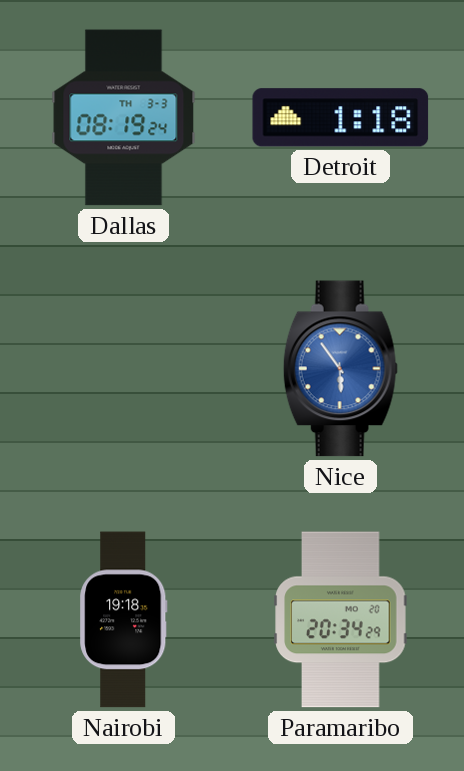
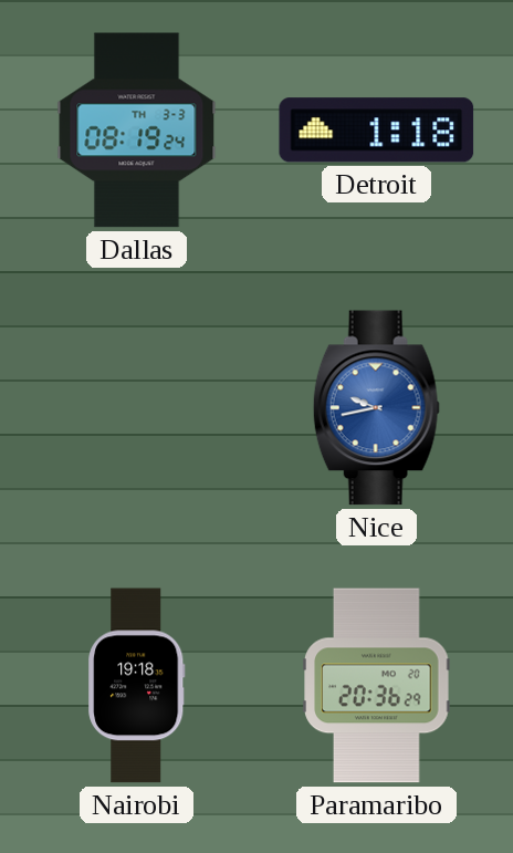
Nice: 5:54 -> 9:43
Paramaribo: 20:34 -> 20:36
